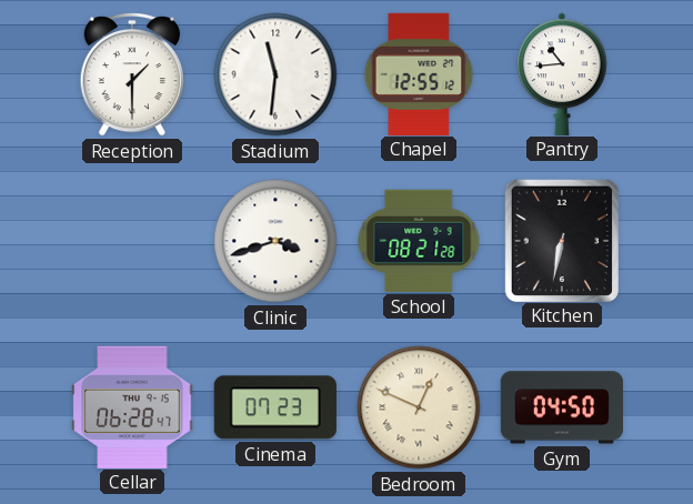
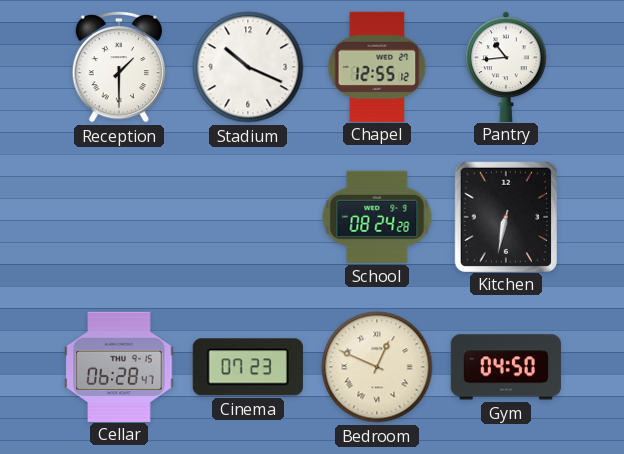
Stadium: 11:31 -> 10:19
Clinic: 3:42 -> none
School: 08:21 -> 08:24
